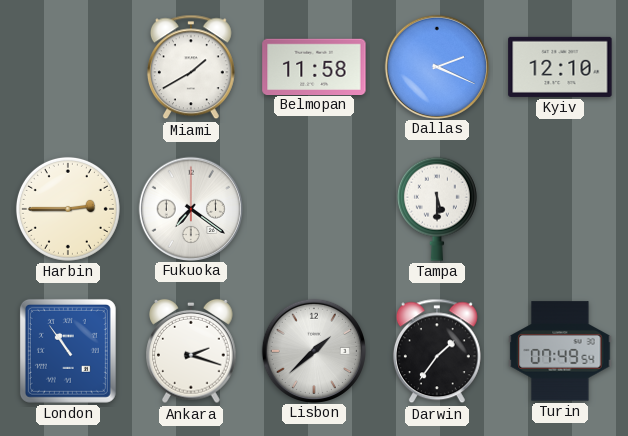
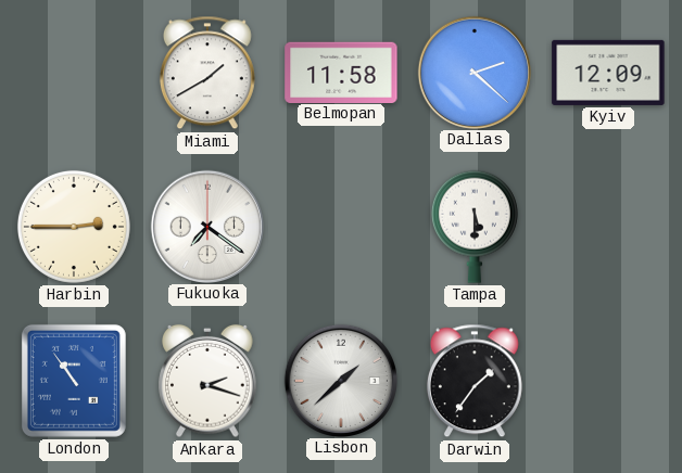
Dallas: 2:19 -> 2:22
Kyiv: 12:10 -> 12:09
Turin: 07:49 -> none
